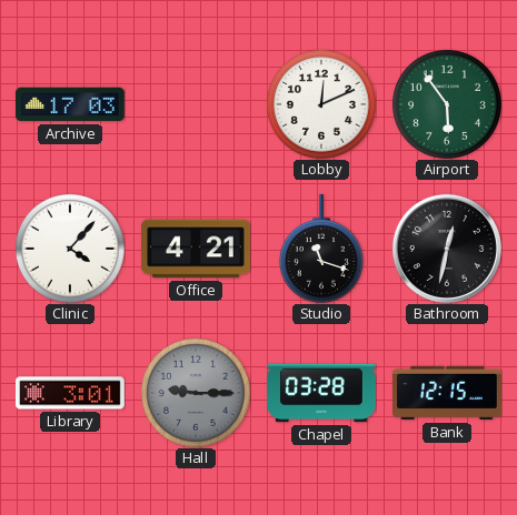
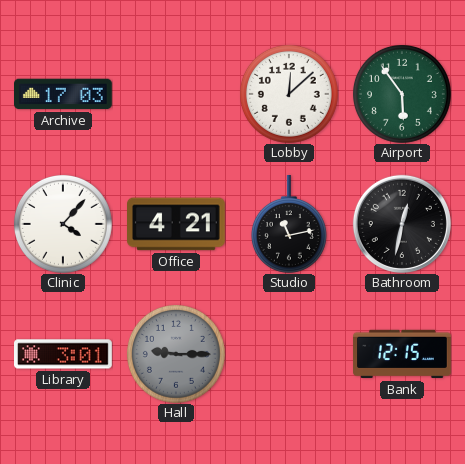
Lobby: 12:11 -> 12:08
Studio: 11:18 -> 11:13
Chapel: 03:28 -> none
